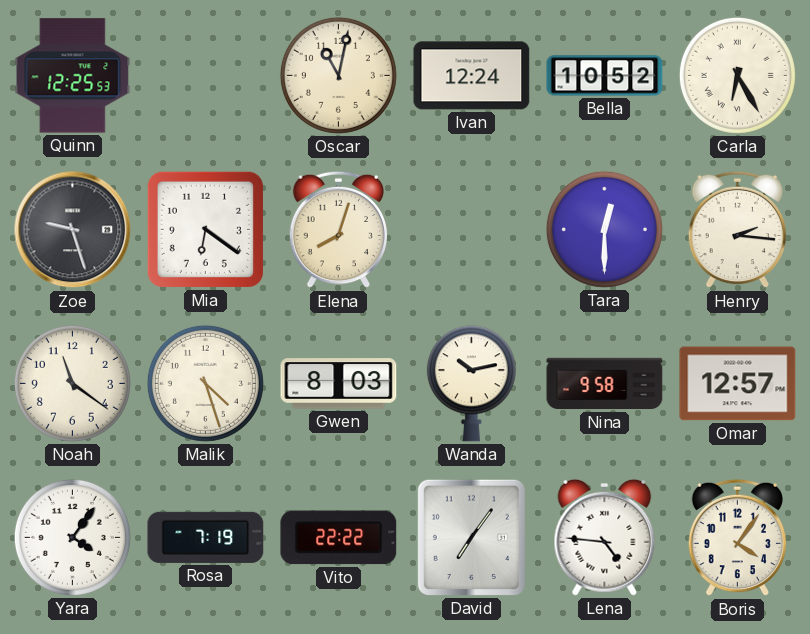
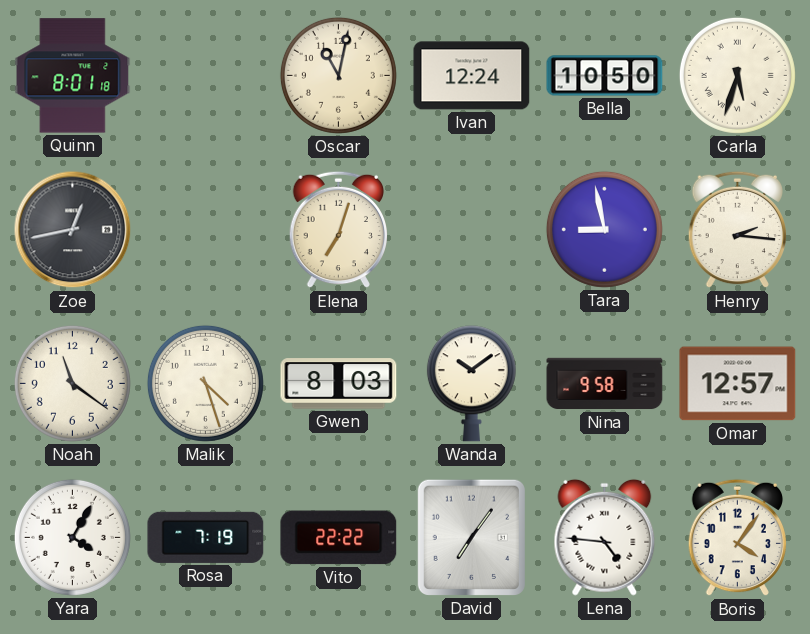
Quinn: 12:25 -> 8:01
Bella: 10:52 -> 10:50
Carla: 6:25 -> 5:33
Zoe: 9:27 -> 12:43
Mia: 6:21 -> none
Elena: 8:03 -> 7:03
Tara: 12:30 -> 8:58
Wanda: 10:13 -> 10:09
Yara: 4:06 -> 4:05
